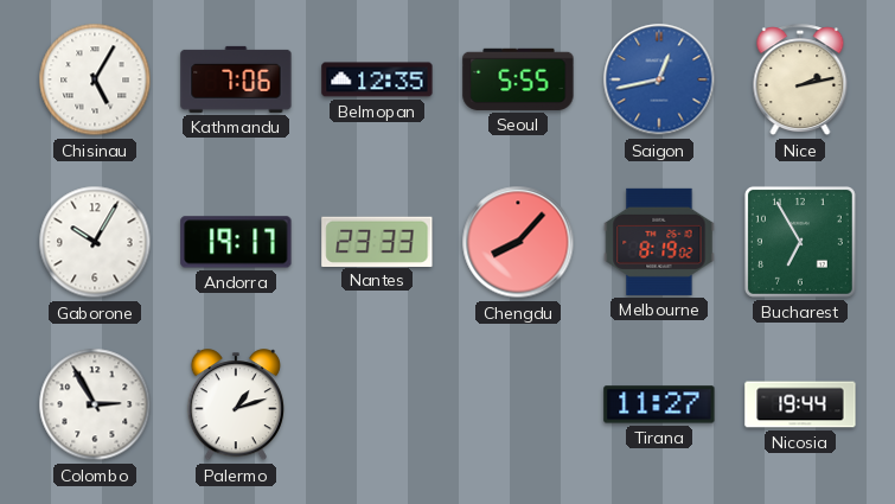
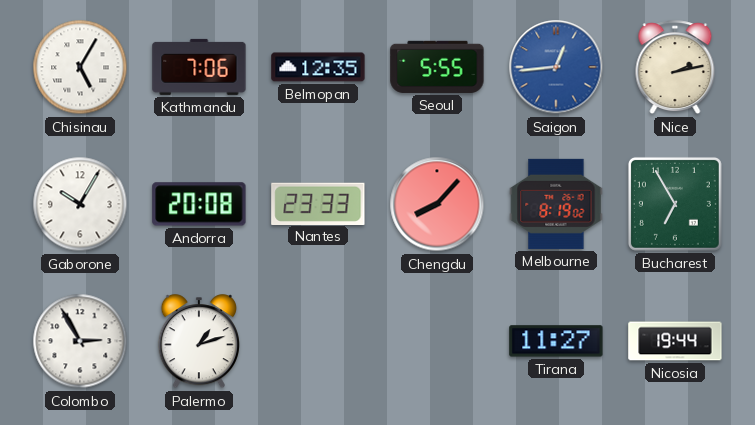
Saigon: 12:43 -> 12:44
Andorra: 19:17 -> 20:08
